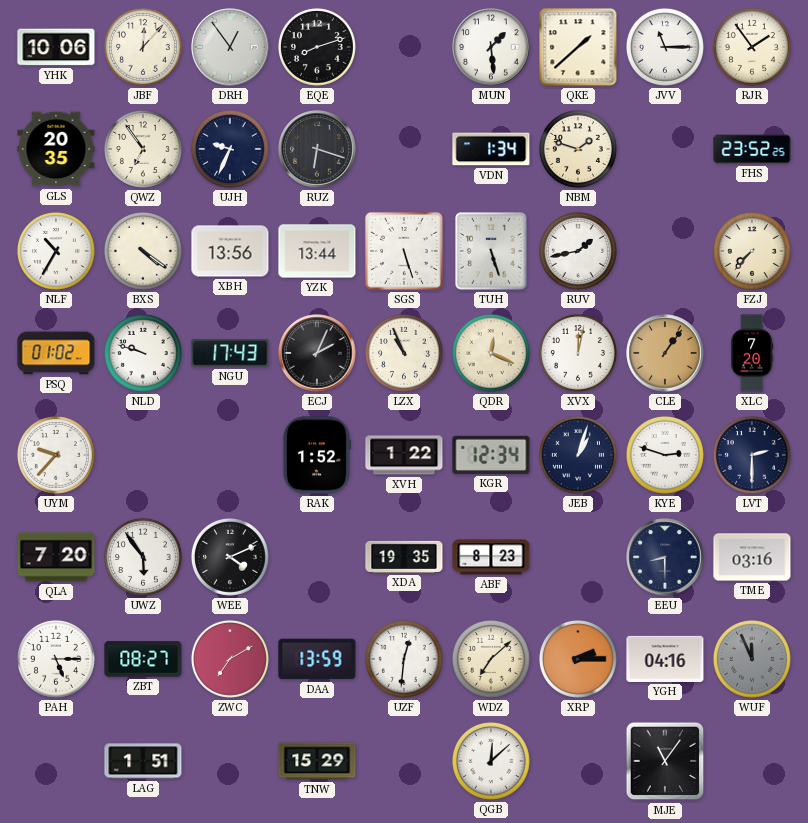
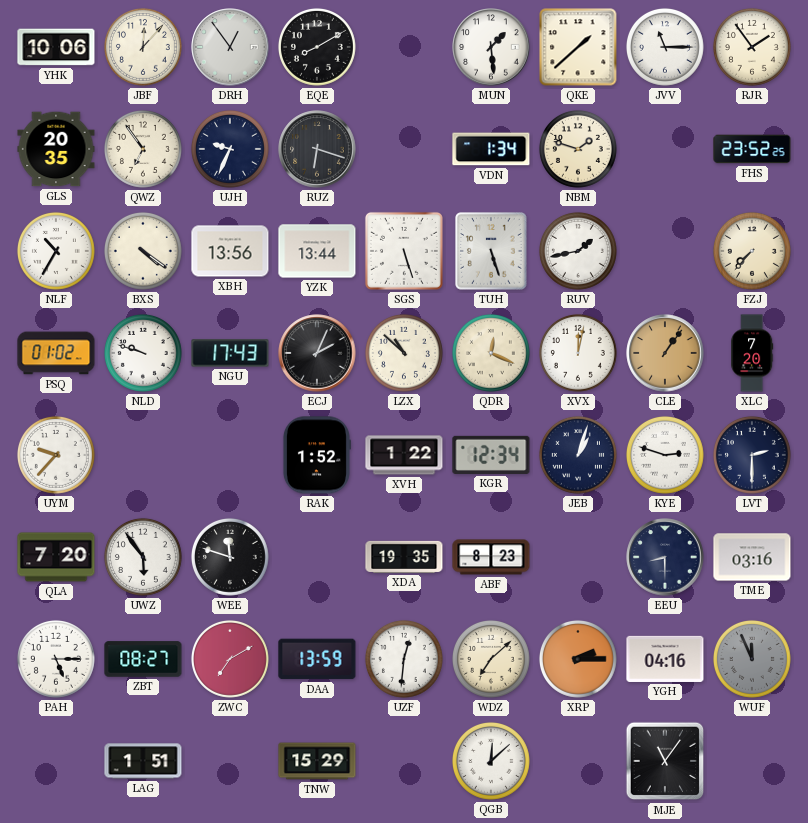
EQE: 8:12 -> 8:10
LZX: 10:56 -> 10:52
WEE: 4:11 -> 11:48
